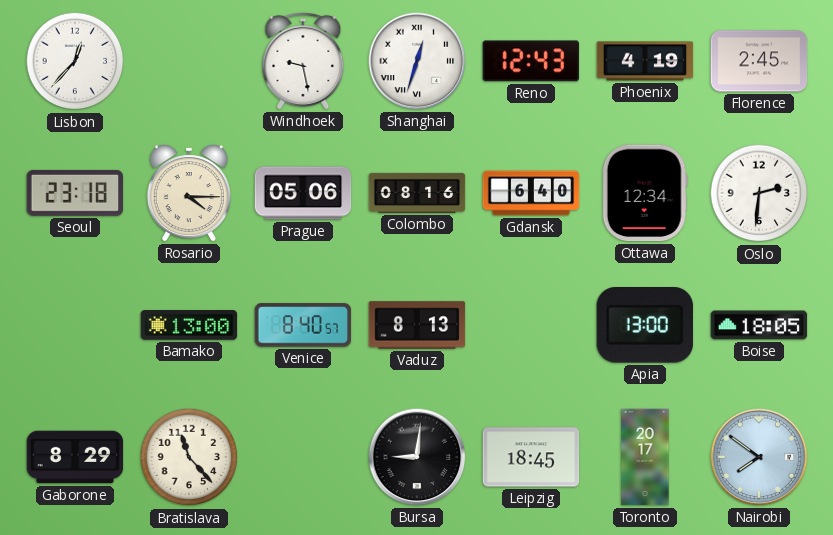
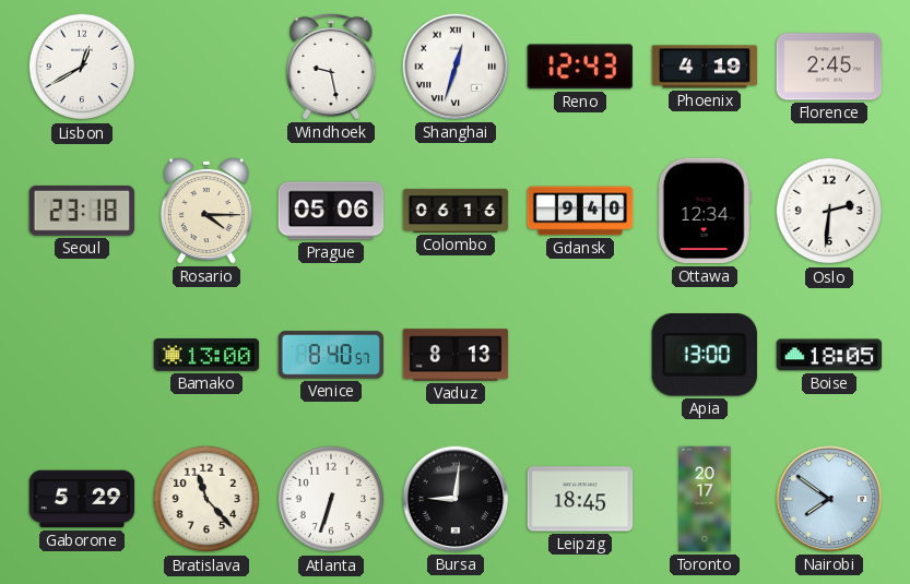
Lisbon: 12:37 -> 12:40
Colombo: 08:16 -> 06:16
Gdansk: 6:40 -> 9:40
Gaborone: 8:29 -> 5:29
Atlanta: none -> 6:33
